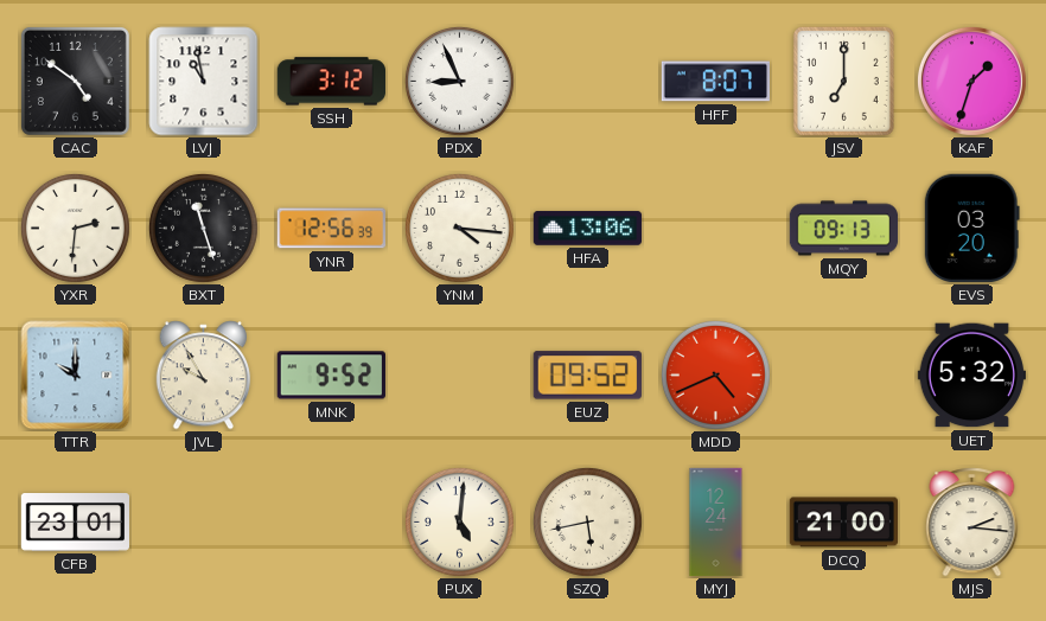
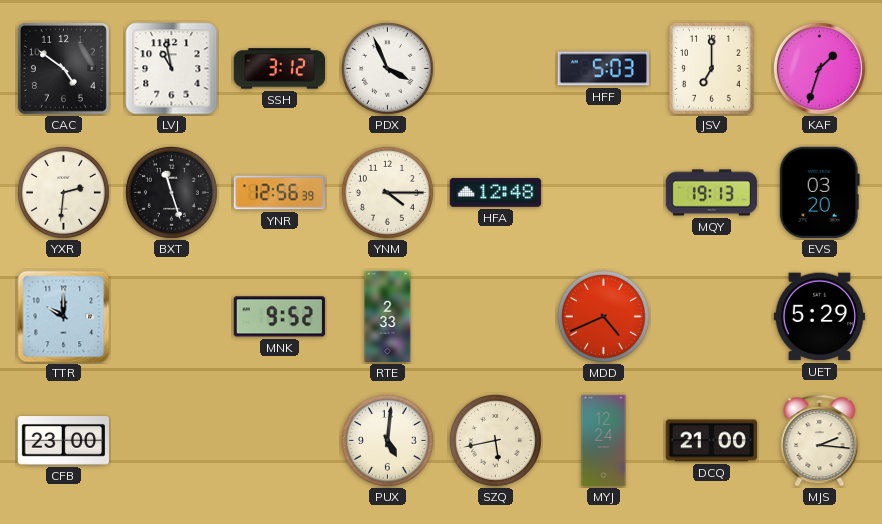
PDX: 8:56 -> 3:56
HFF: 8:07 -> 5:03
YNM: 4:16 -> 4:15
HFA: 13:06 -> 12:48
MQY: 09:13 -> 19:13
JVL: 9:55 -> none
RTE: none -> 2:33
EUZ: 09:52 -> none
UET: 5:32 -> 5:29
CFB: 23:01 -> 23:00
